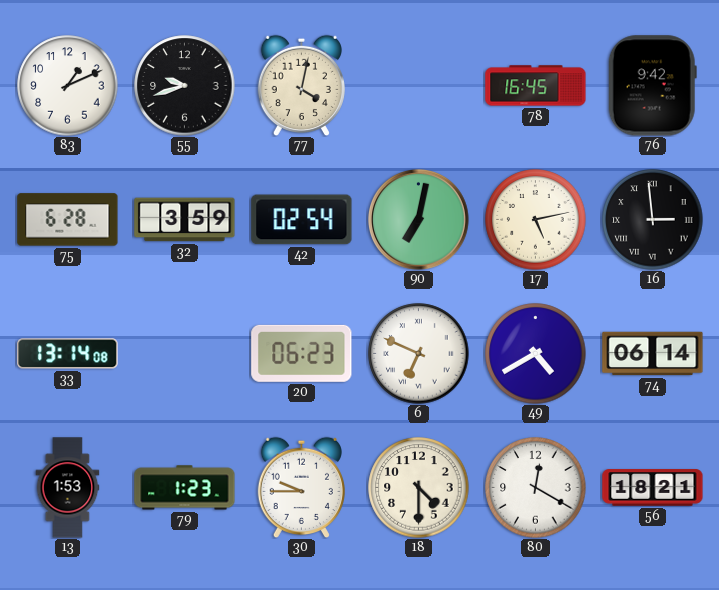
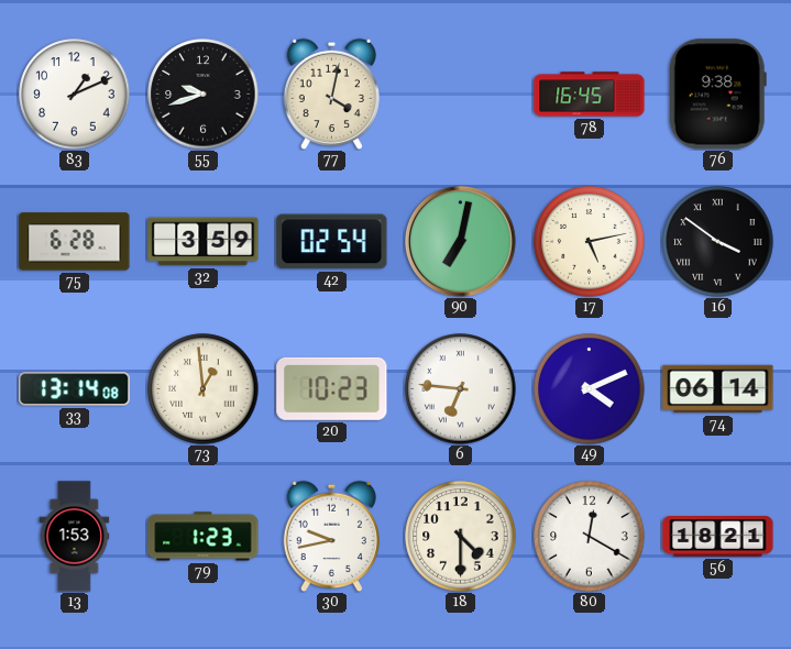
76: 9:42 -> 9:38
16: 2:59 -> 3:51
73: none -> 12:59
20: 06:23 -> 10:23
6: 6:49 -> 6:46
49: 4:40 -> 4:11
30: 9:45 -> 9:43
